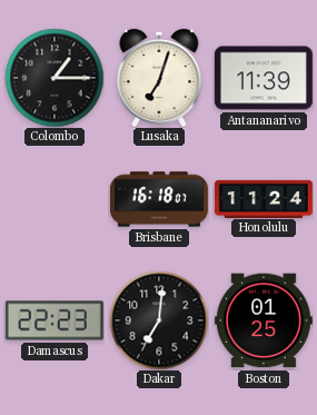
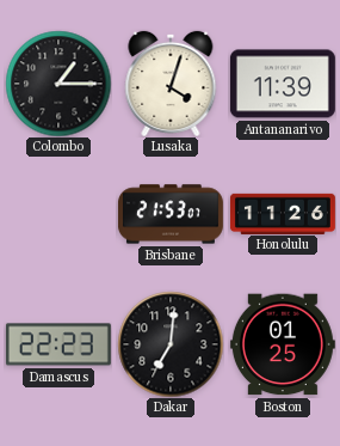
Lusaka: 7:03 -> 4:03
Brisbane: 16:18 -> 21:53
Honolulu: 11:24 -> 11:26
